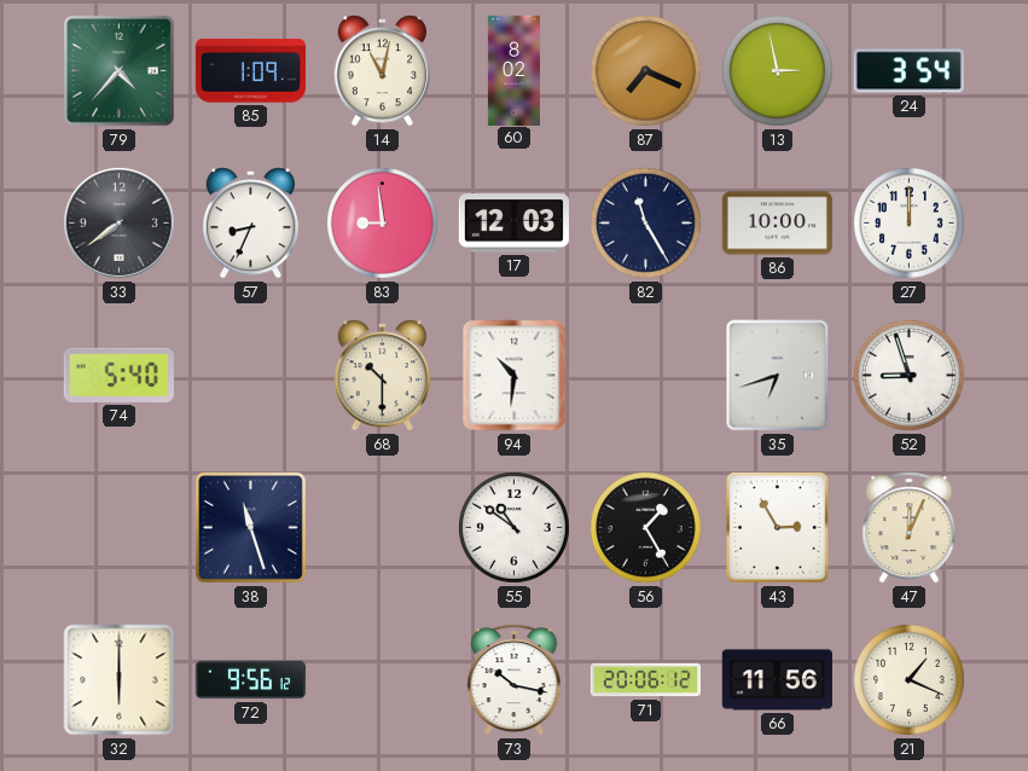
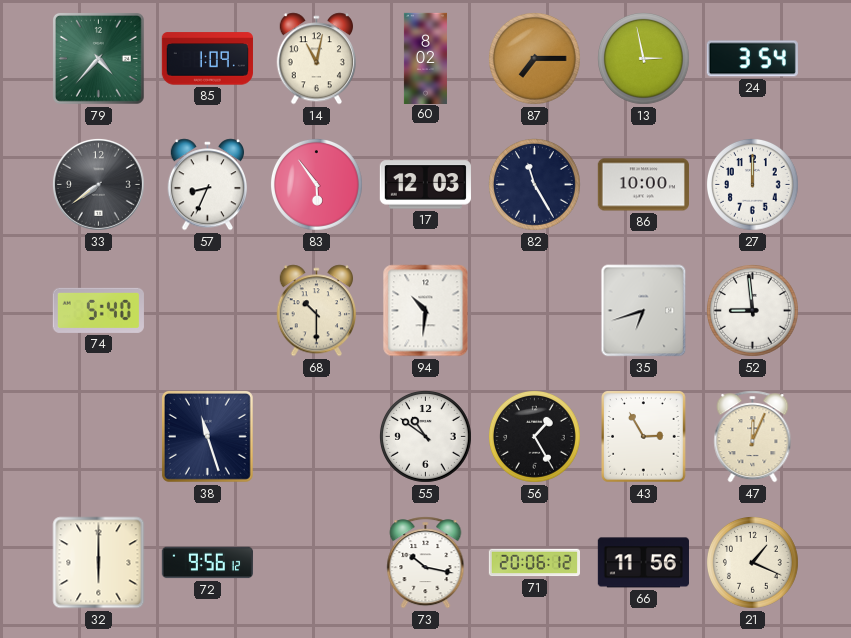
87: 7:19 -> 7:15
83: 8:59 -> 5:54
52: 8:57 -> 8:59
